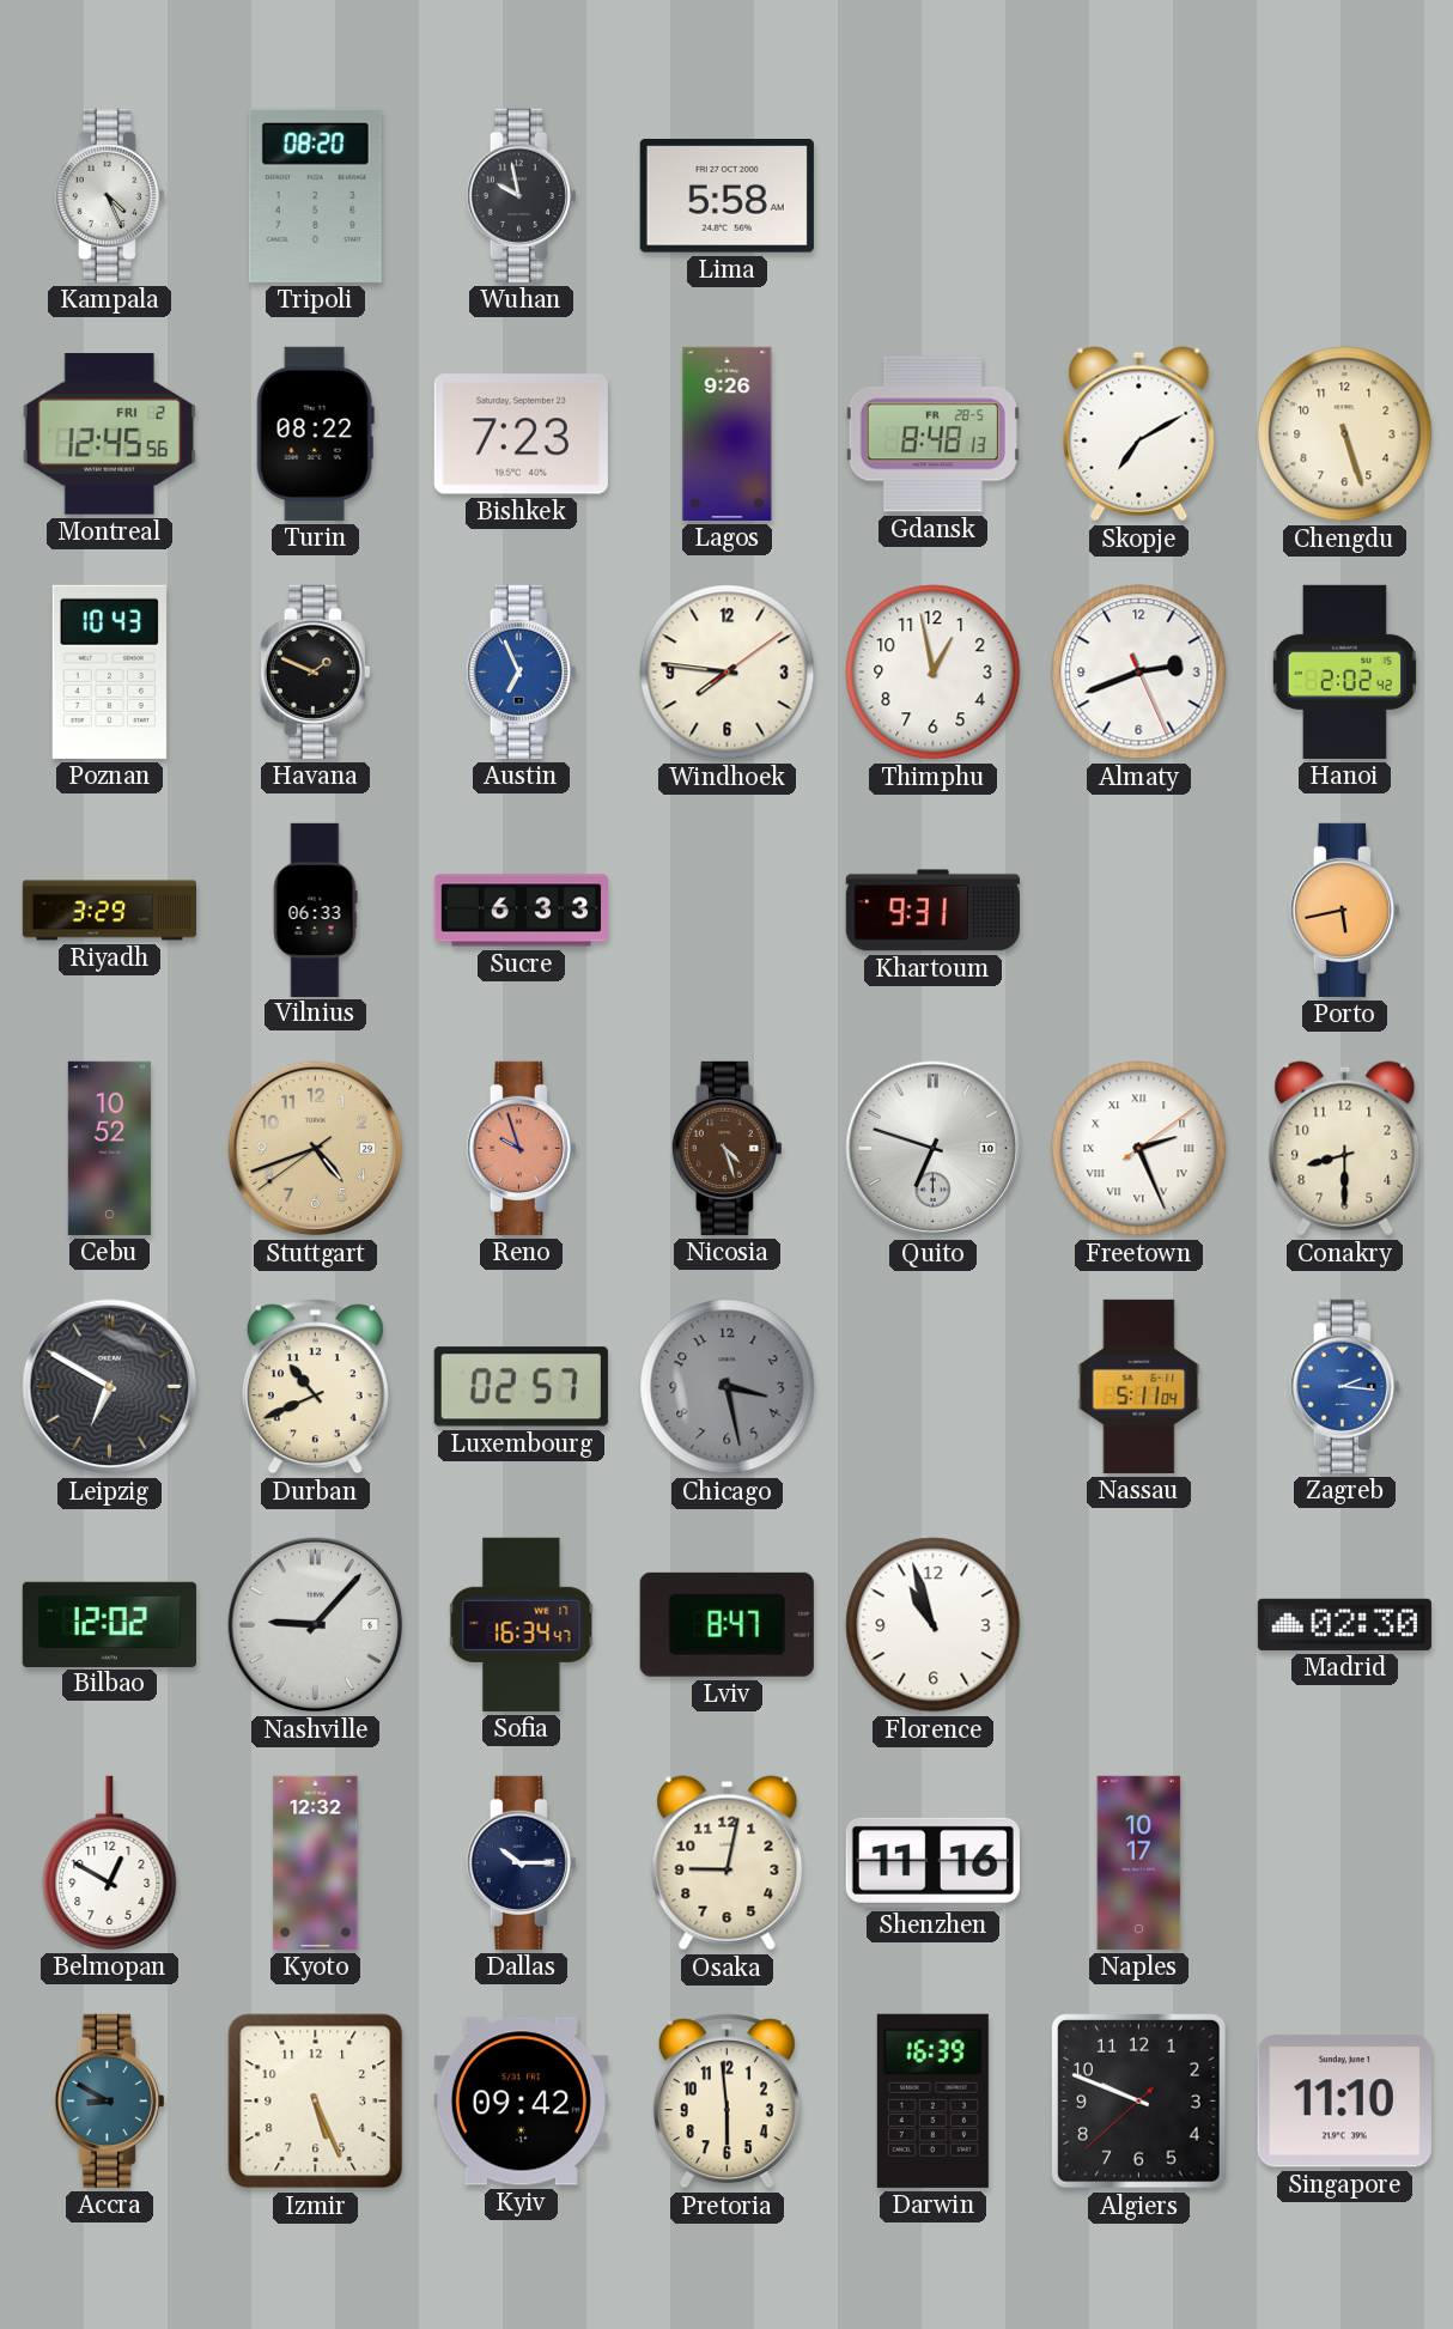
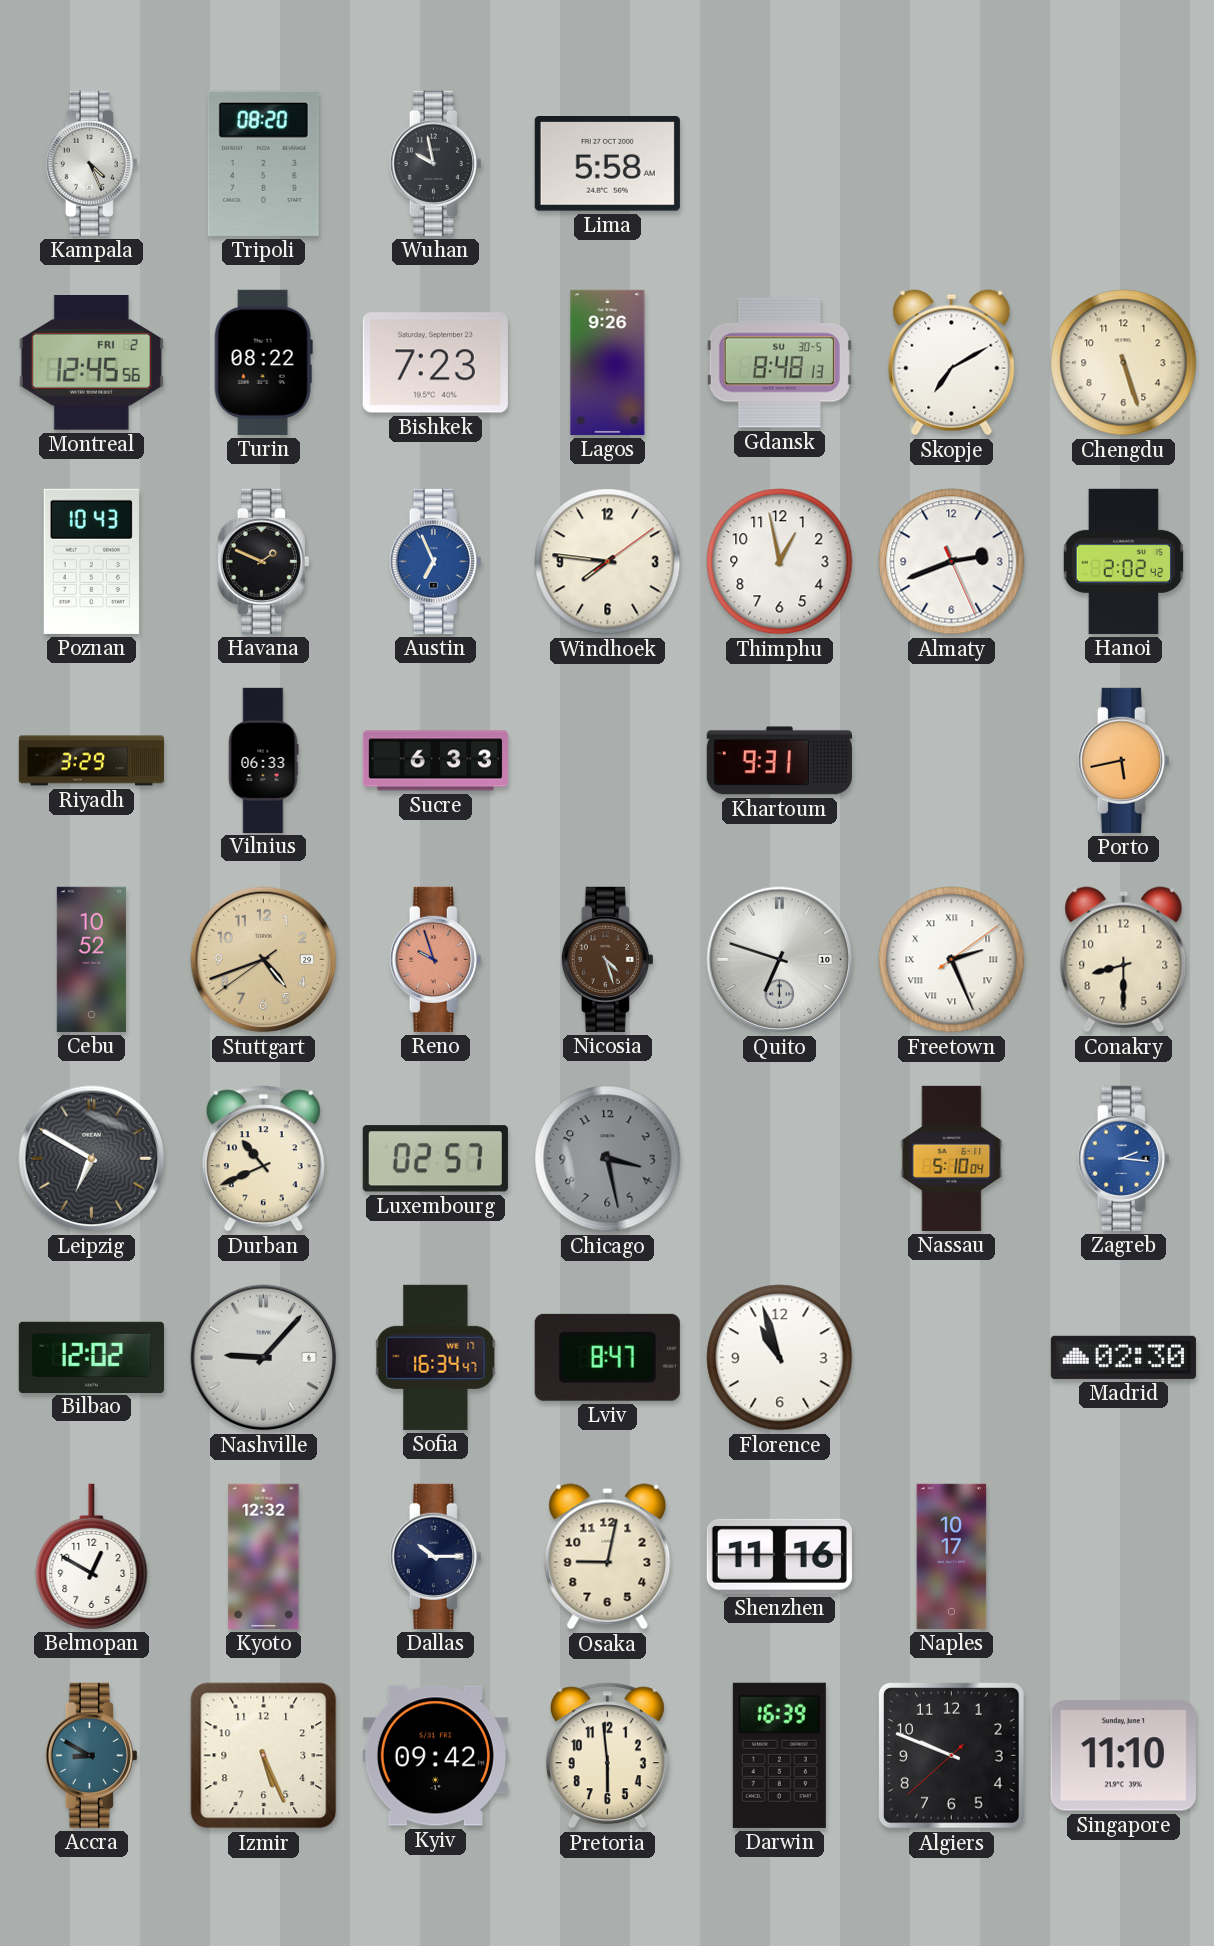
Gdansk date: FR 28-5 -> SU 30-5
Nassau: 5:11 -> 5:10
